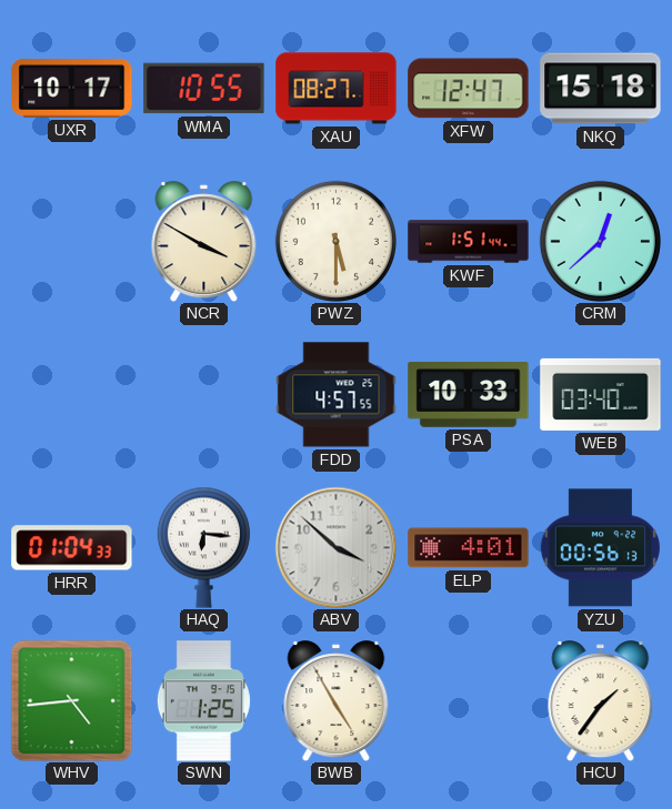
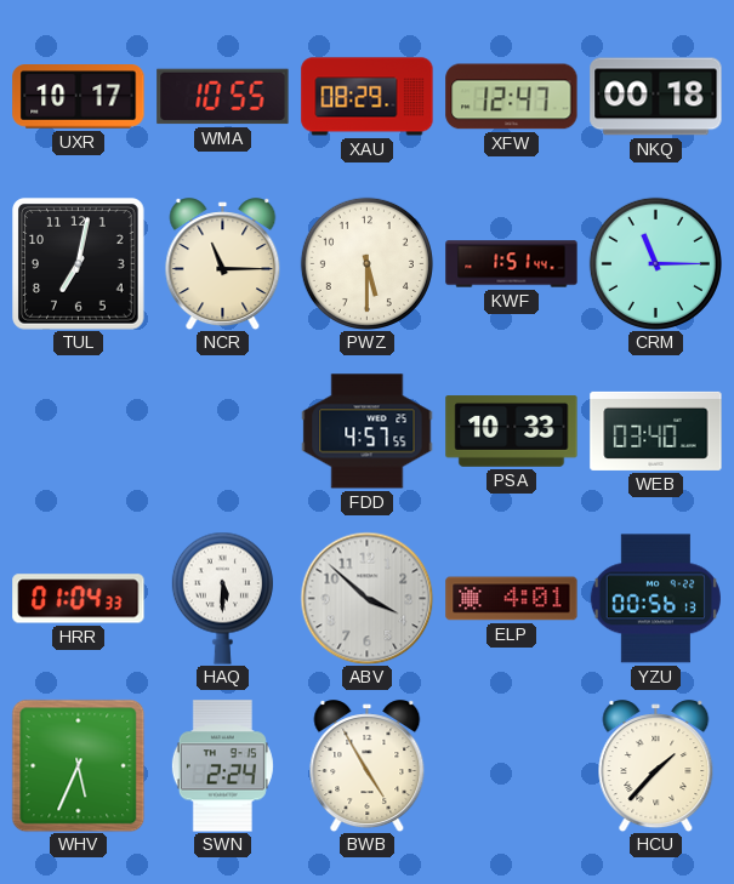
XAU: 08:27 -> 08:29
NKQ: 15:18 -> 00:18
TUL: none -> 7:02
NCR: 3:50 -> 11:15
CRM: 12:38 -> 11:15
HAQ: 6:16 -> 5:30
WHV: 4:44 -> 5:34
SWN: 1:25 -> 2:24
HCU: 1:36 -> 1:37
